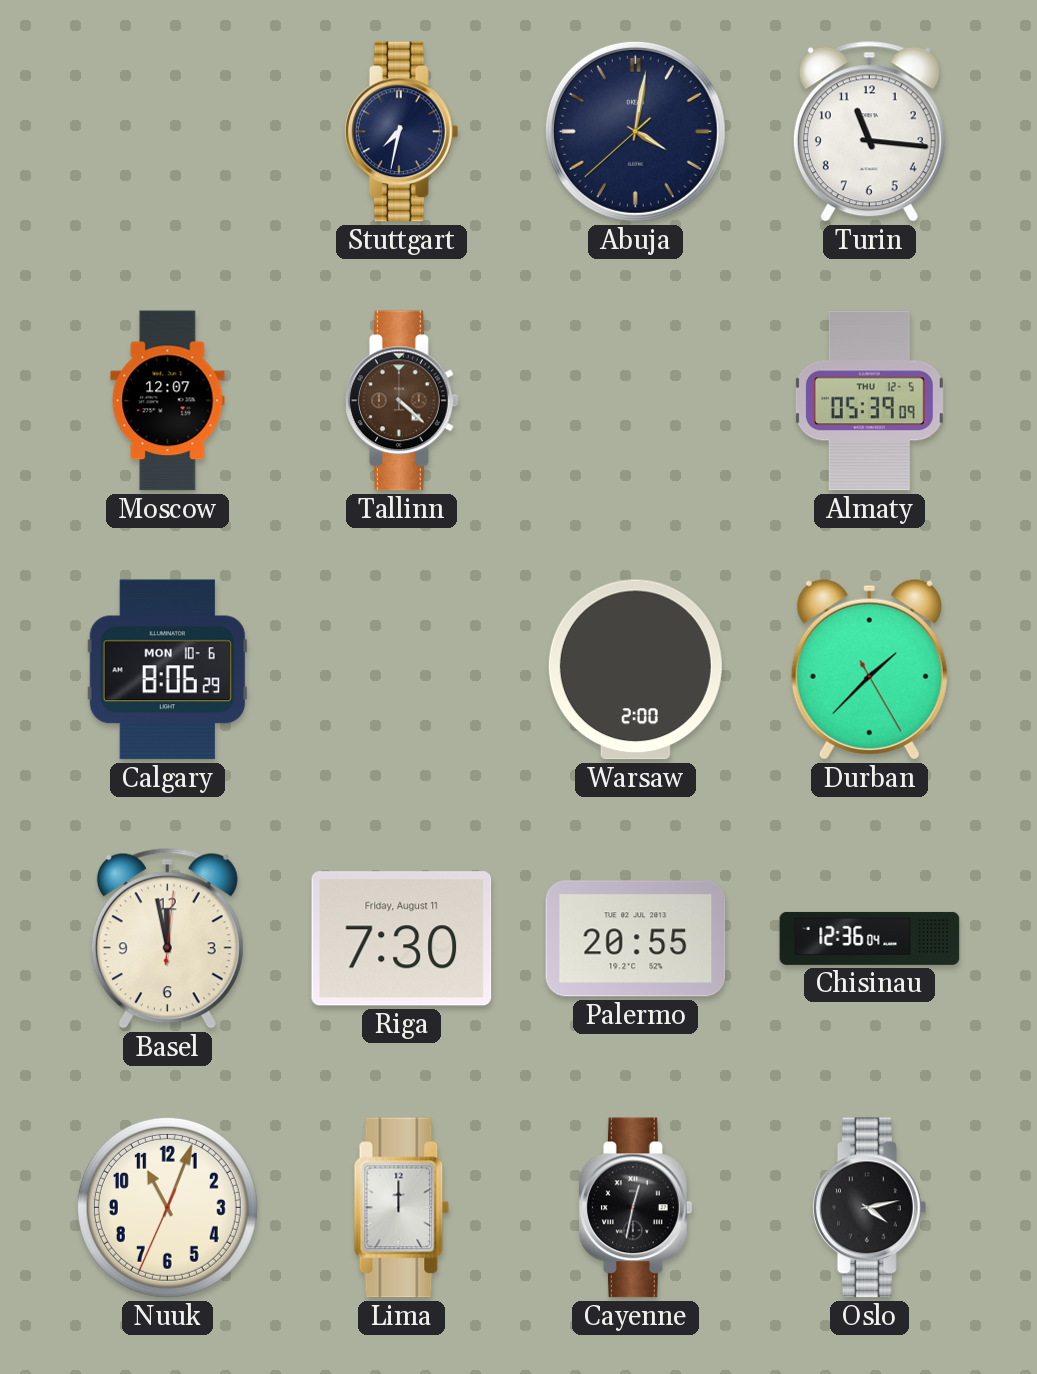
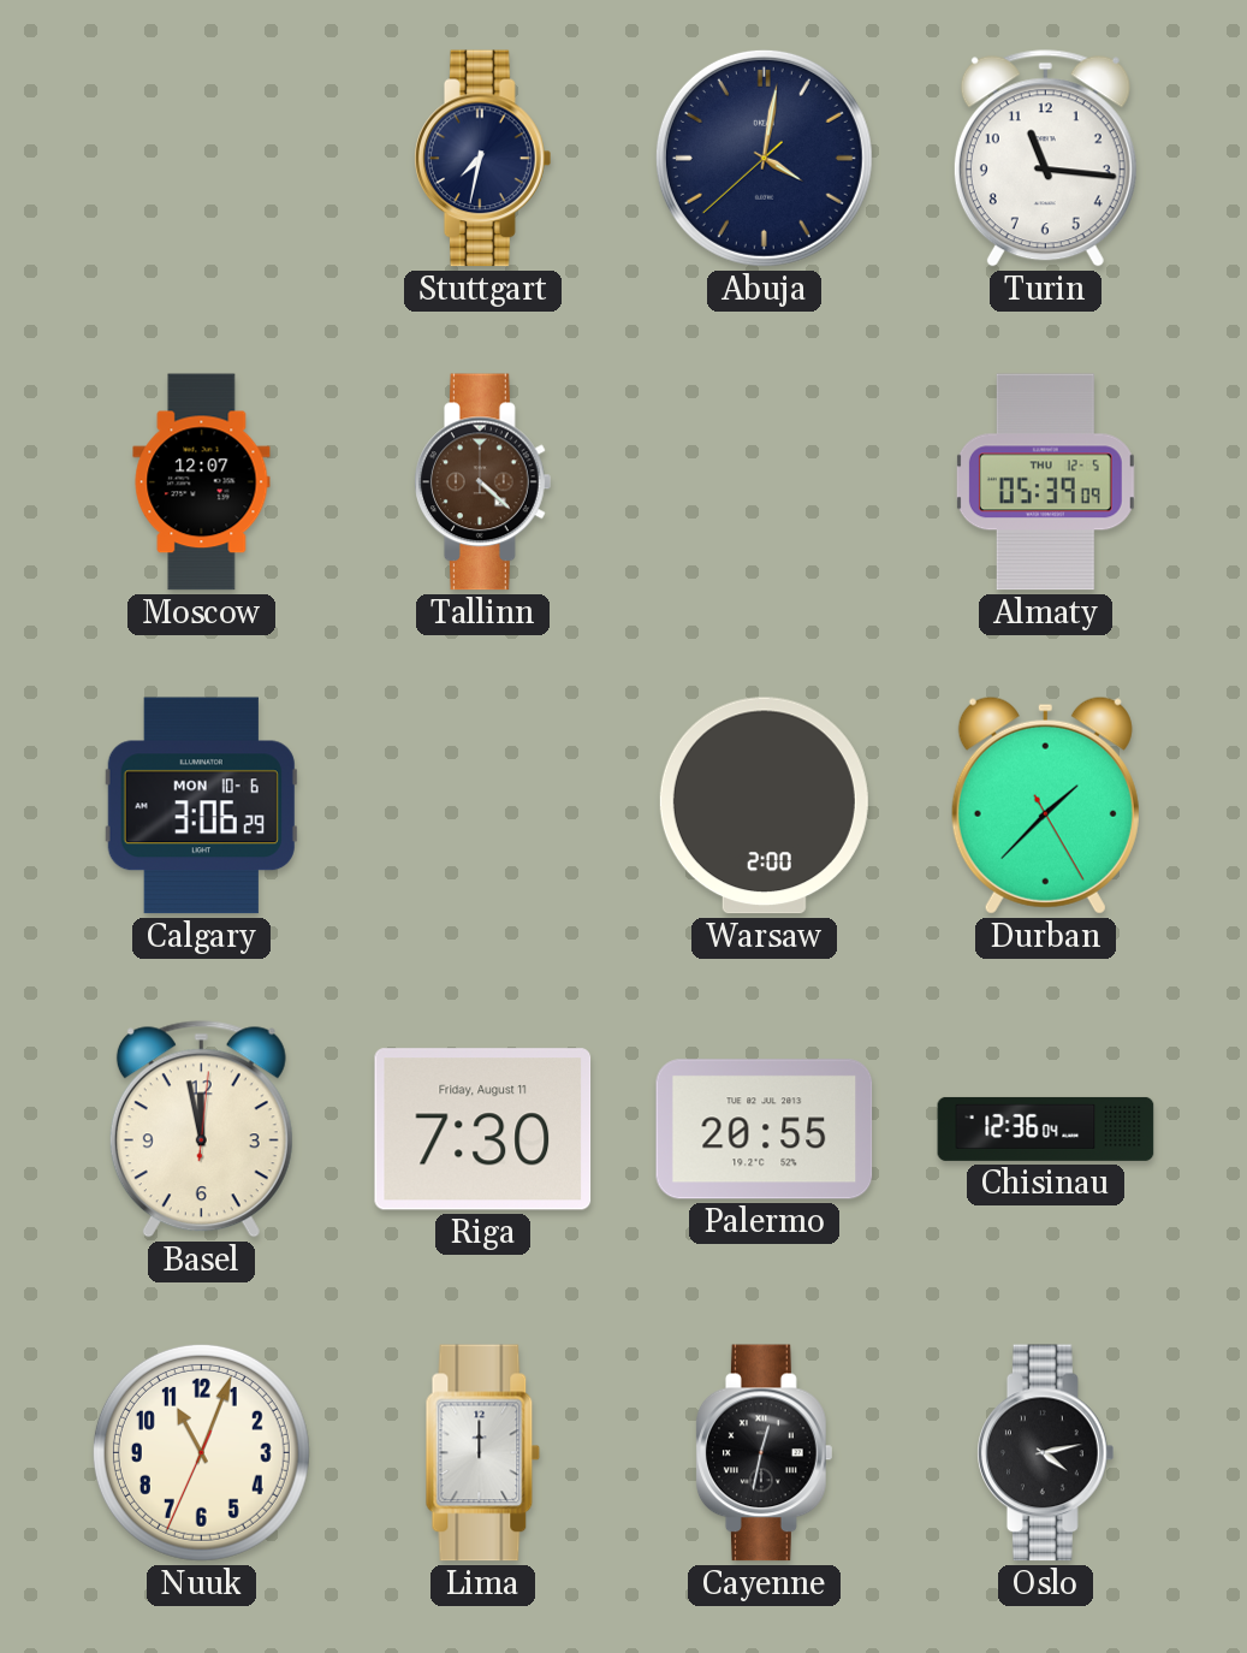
Calgary: 8:06 -> 3:06
